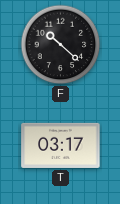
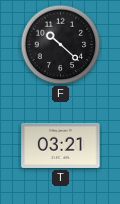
T: 03:17 -> 03:21
